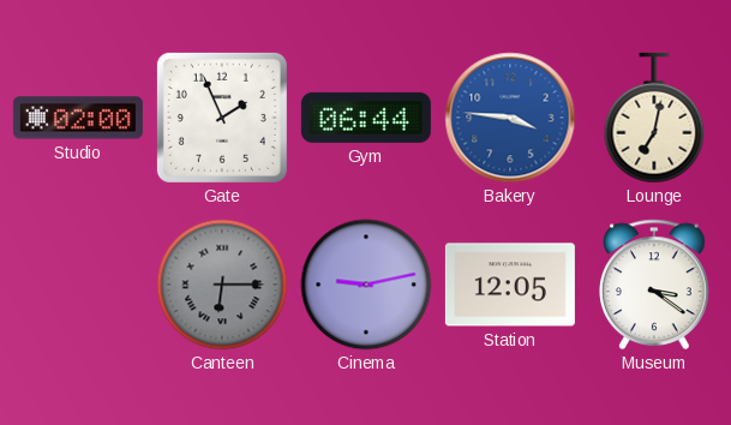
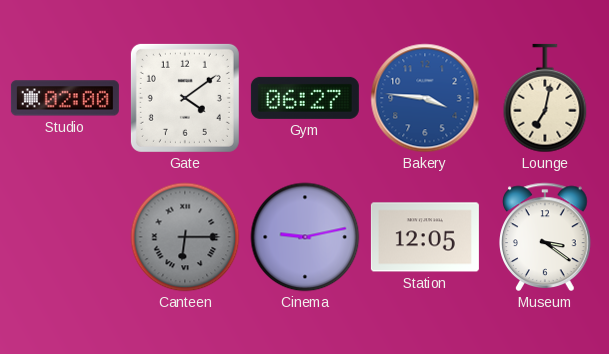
Gate: 1:56 -> 4:09
Gym: 06:44 -> 06:27
